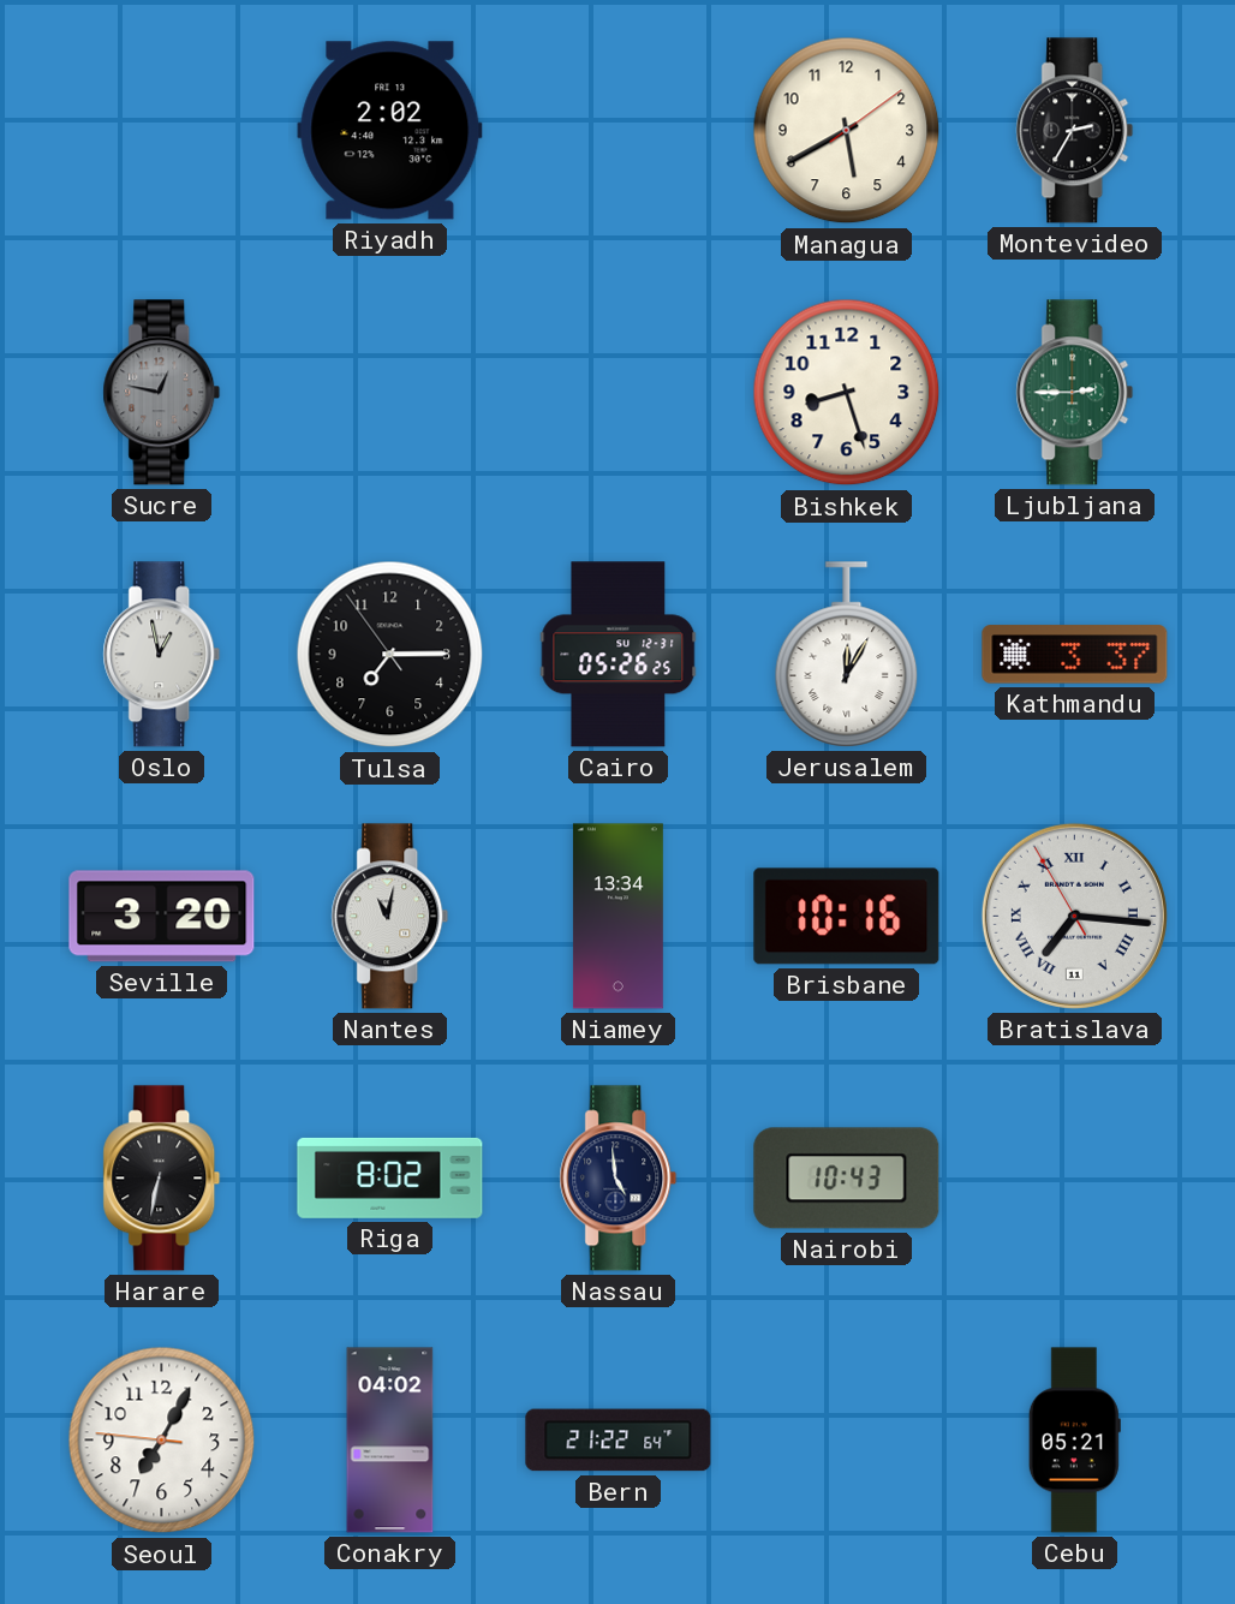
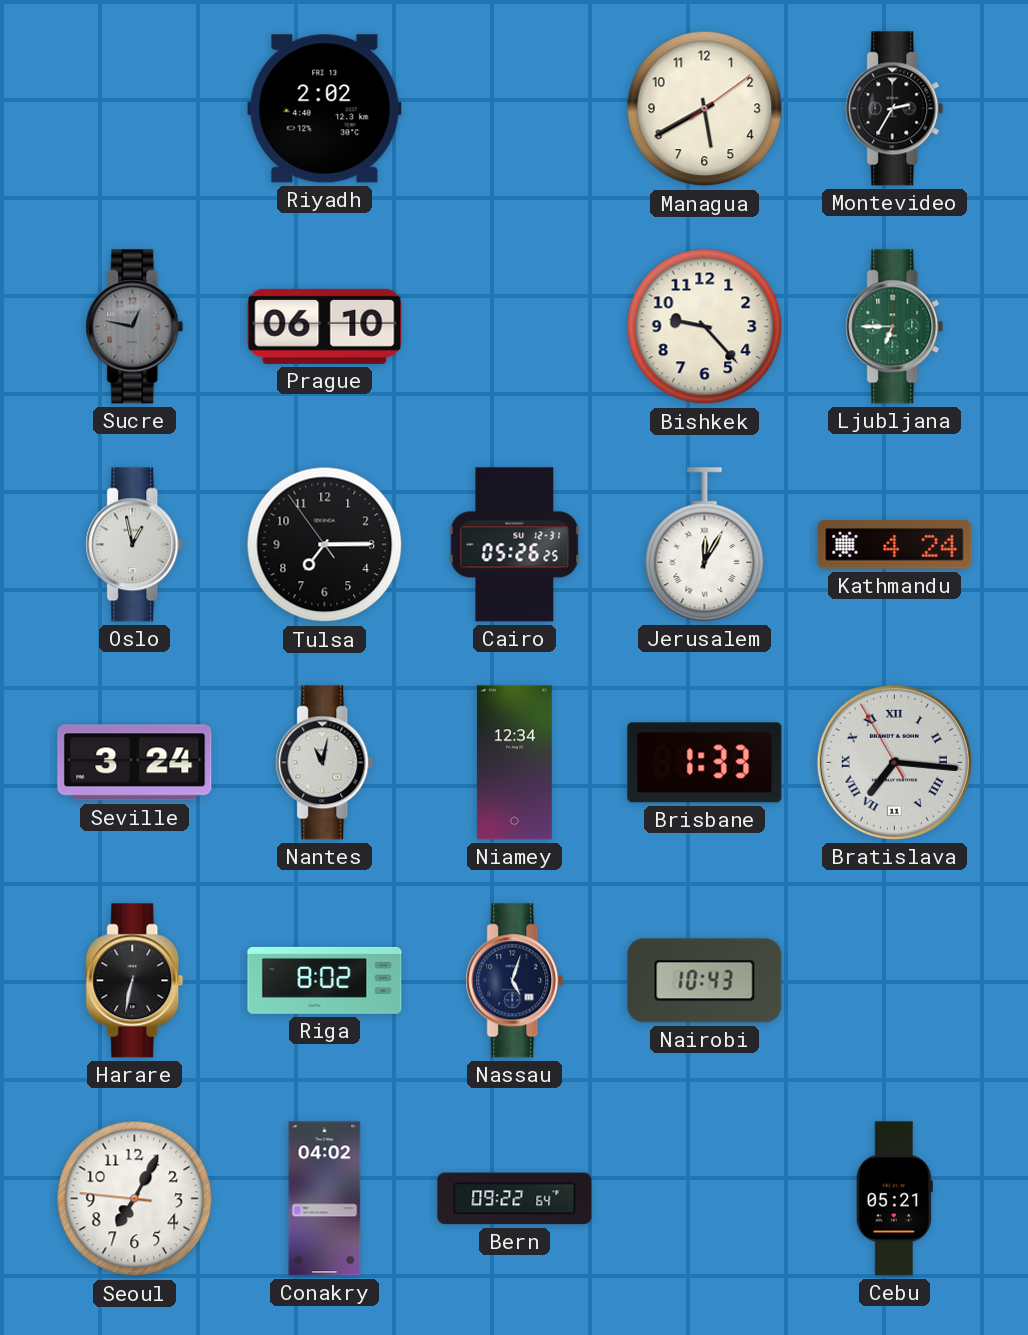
Prague: none -> 06:10
Bishkek: 8:27 -> 9:23
Ljubljana: 2:45 -> 6:45
Kathmandu: 3:37 -> 4:24
Seville: 3:20 -> 3:24
Niamey: 13:34 -> 12:34
Brisbane: 10:16 -> 1:33
Nassau: 4:59 -> 5:03
Bern: 21:22 -> 09:22
